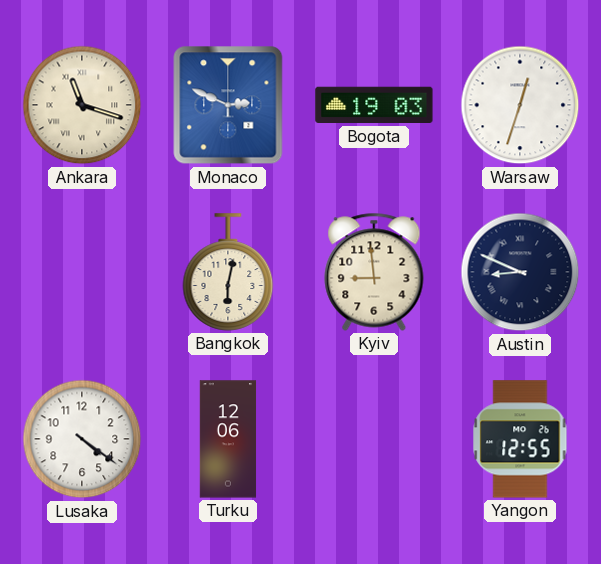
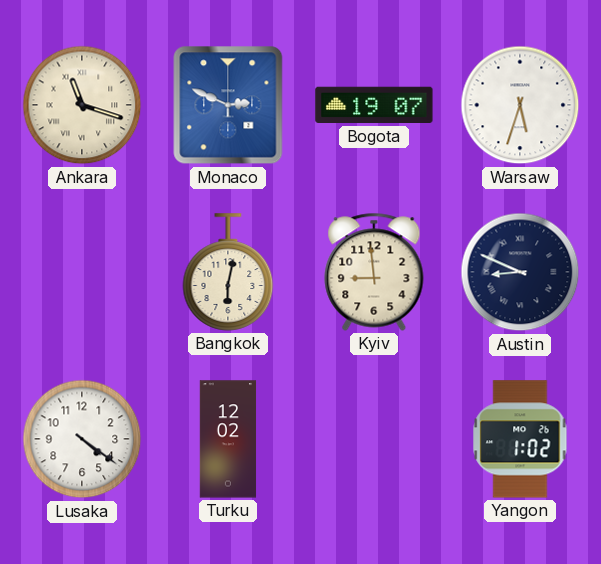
Bogota: 19:03 -> 19:07
Warsaw: 12:33 -> 5:33
Turku: 12:06 -> 12:02
Yangon: 12:55 -> 1:02
